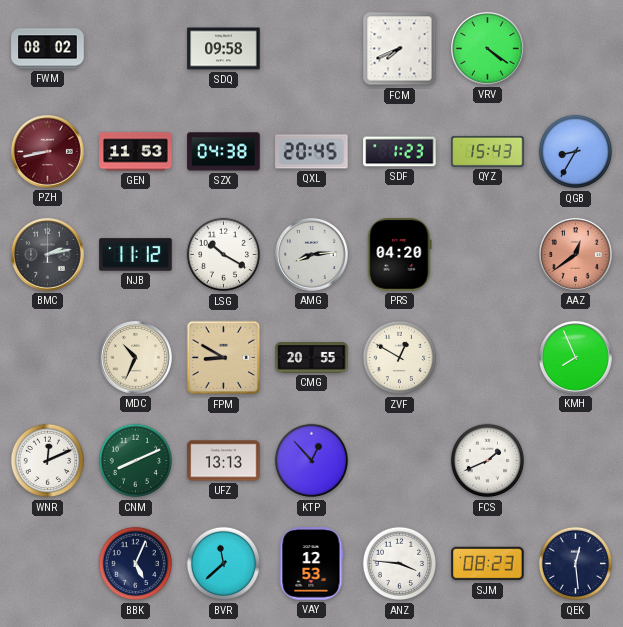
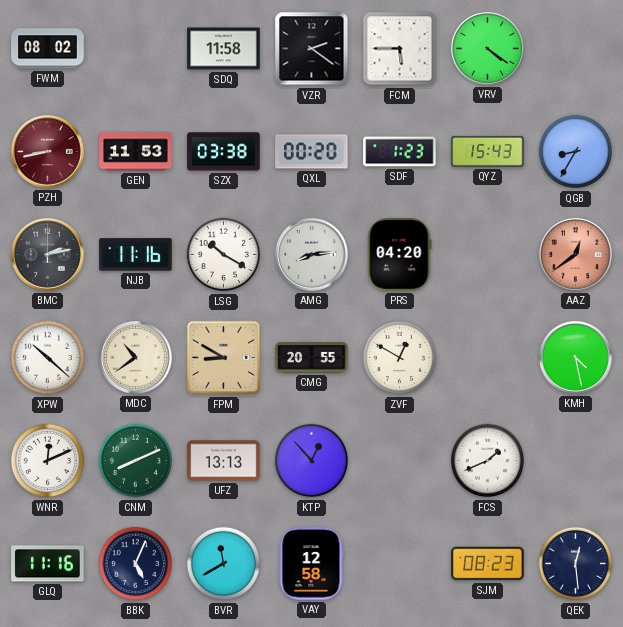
SDQ: 09:58 -> 11:58
VZR: none -> 2:21
FCM: 7:41 -> 5:45
SZX: 04:38 -> 03:38
QXL: 20:45 -> 00:20
NJB: 11:12 -> 11:16
XPW: none -> 10:22
MDC: 10:34 -> 10:39
KMH: 7:56 -> 4:28
GLQ: none -> 11:16
BVR: 11:38 -> 11:40
VAY: 12:53 -> 12:58
ANZ: 3:46 -> none
